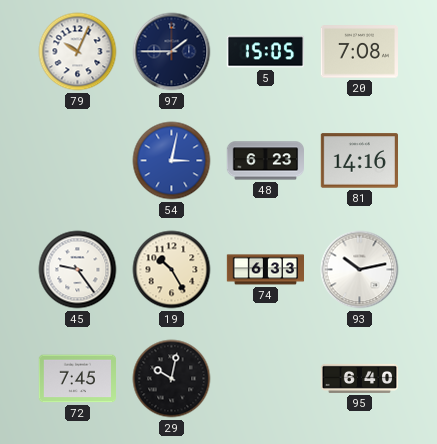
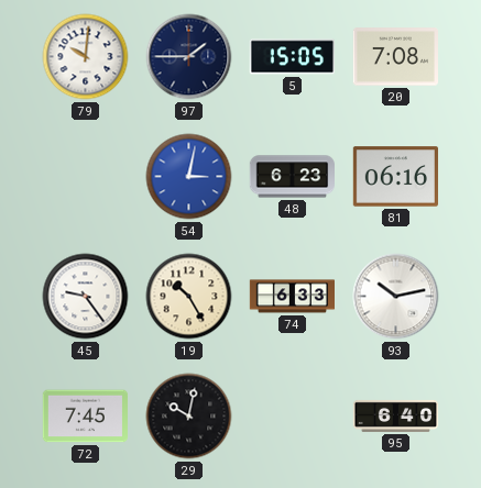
79: 10:04 -> 10:01
81: 14:16 -> 06:16
